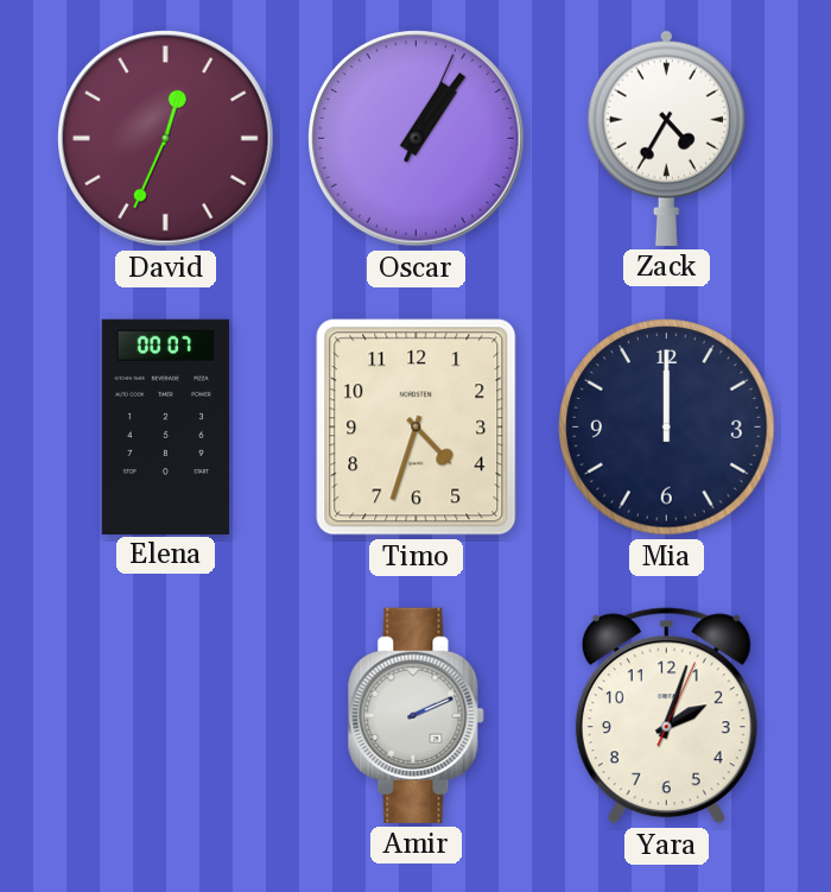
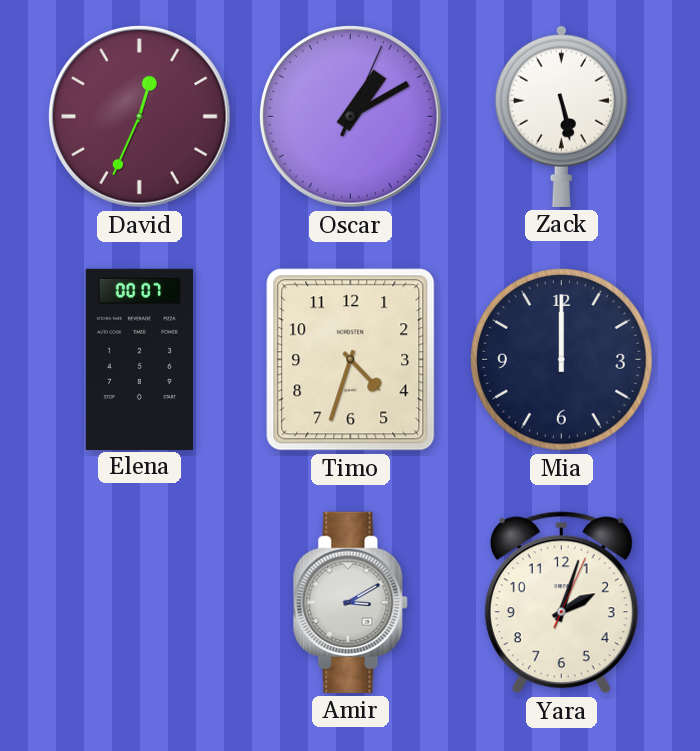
Oscar: 1:06 -> 1:10
Zack: 4:35 -> 5:28
Amir: 2:11 -> 3:10
